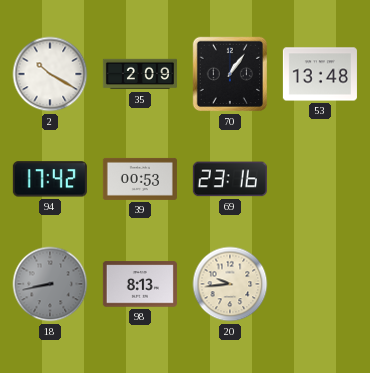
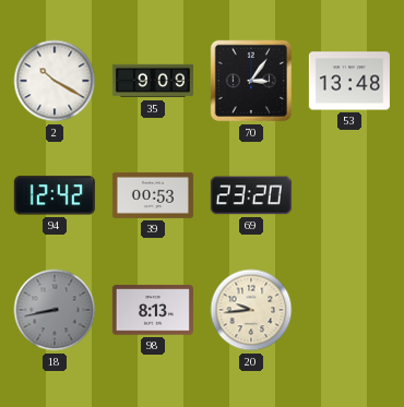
35: 2:09 -> 9:09
70: 1:06 -> 3:06
94: 17:42 -> 12:42
69: 23:16 -> 23:20
